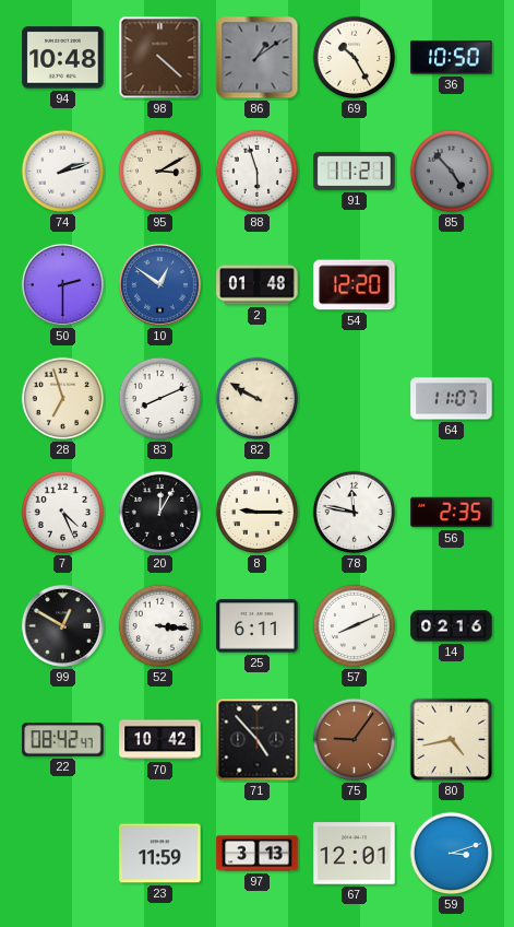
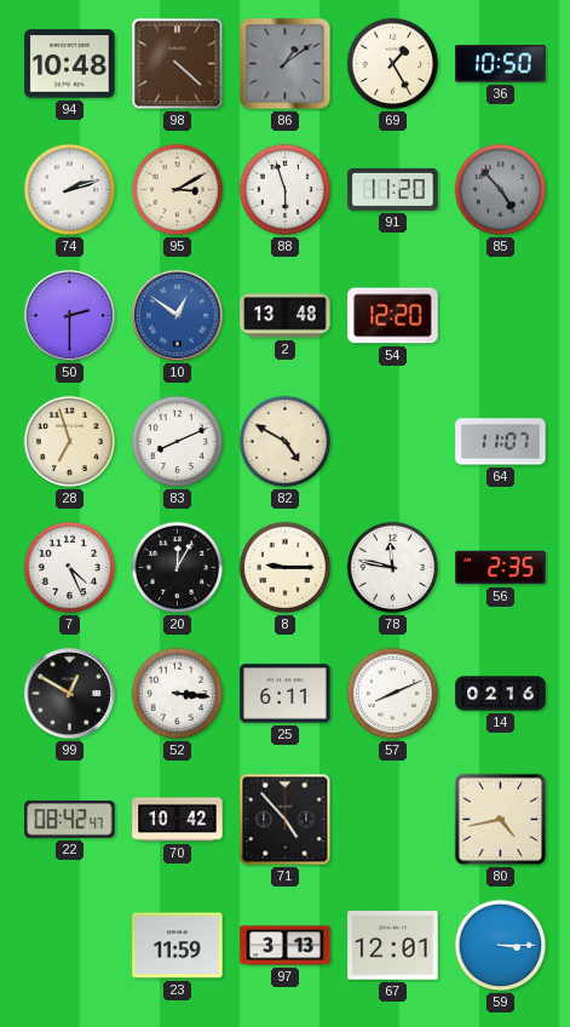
69: 10:25 -> 1:25
91: 11:21 -> 11:20
2: 01:48 -> 13:48
82: 9:50 -> 4:50
75: 9:06 -> none
59: 3:12 -> 3:15
